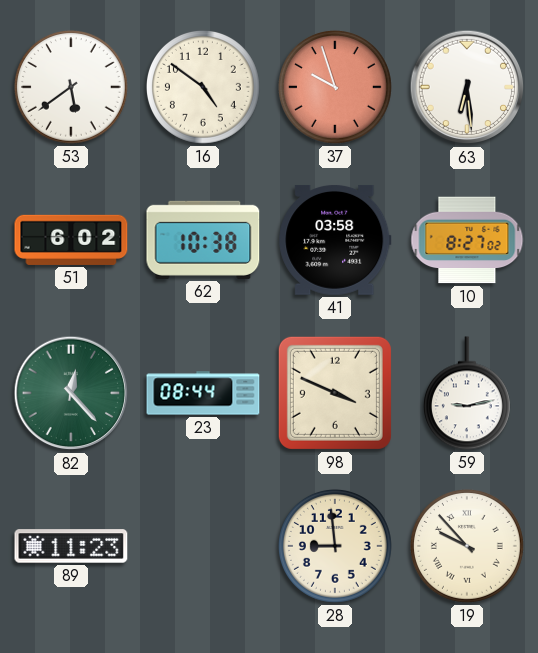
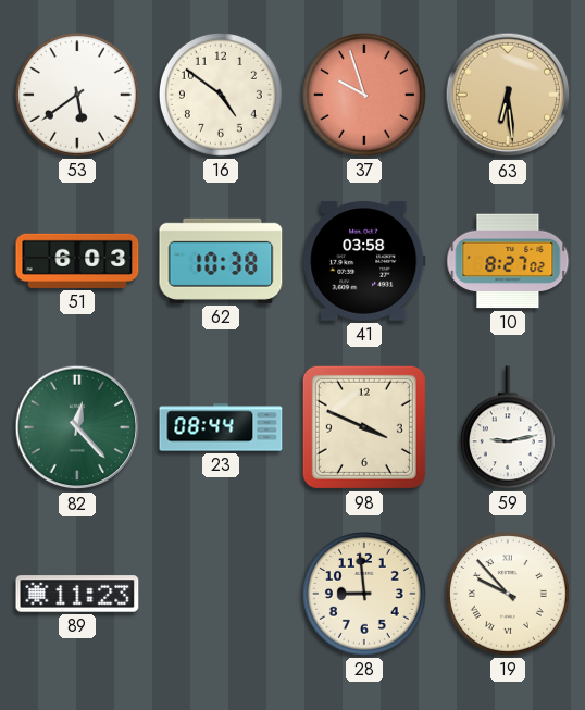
63 dial: white -> champagne
51: 6:02 -> 6:03
